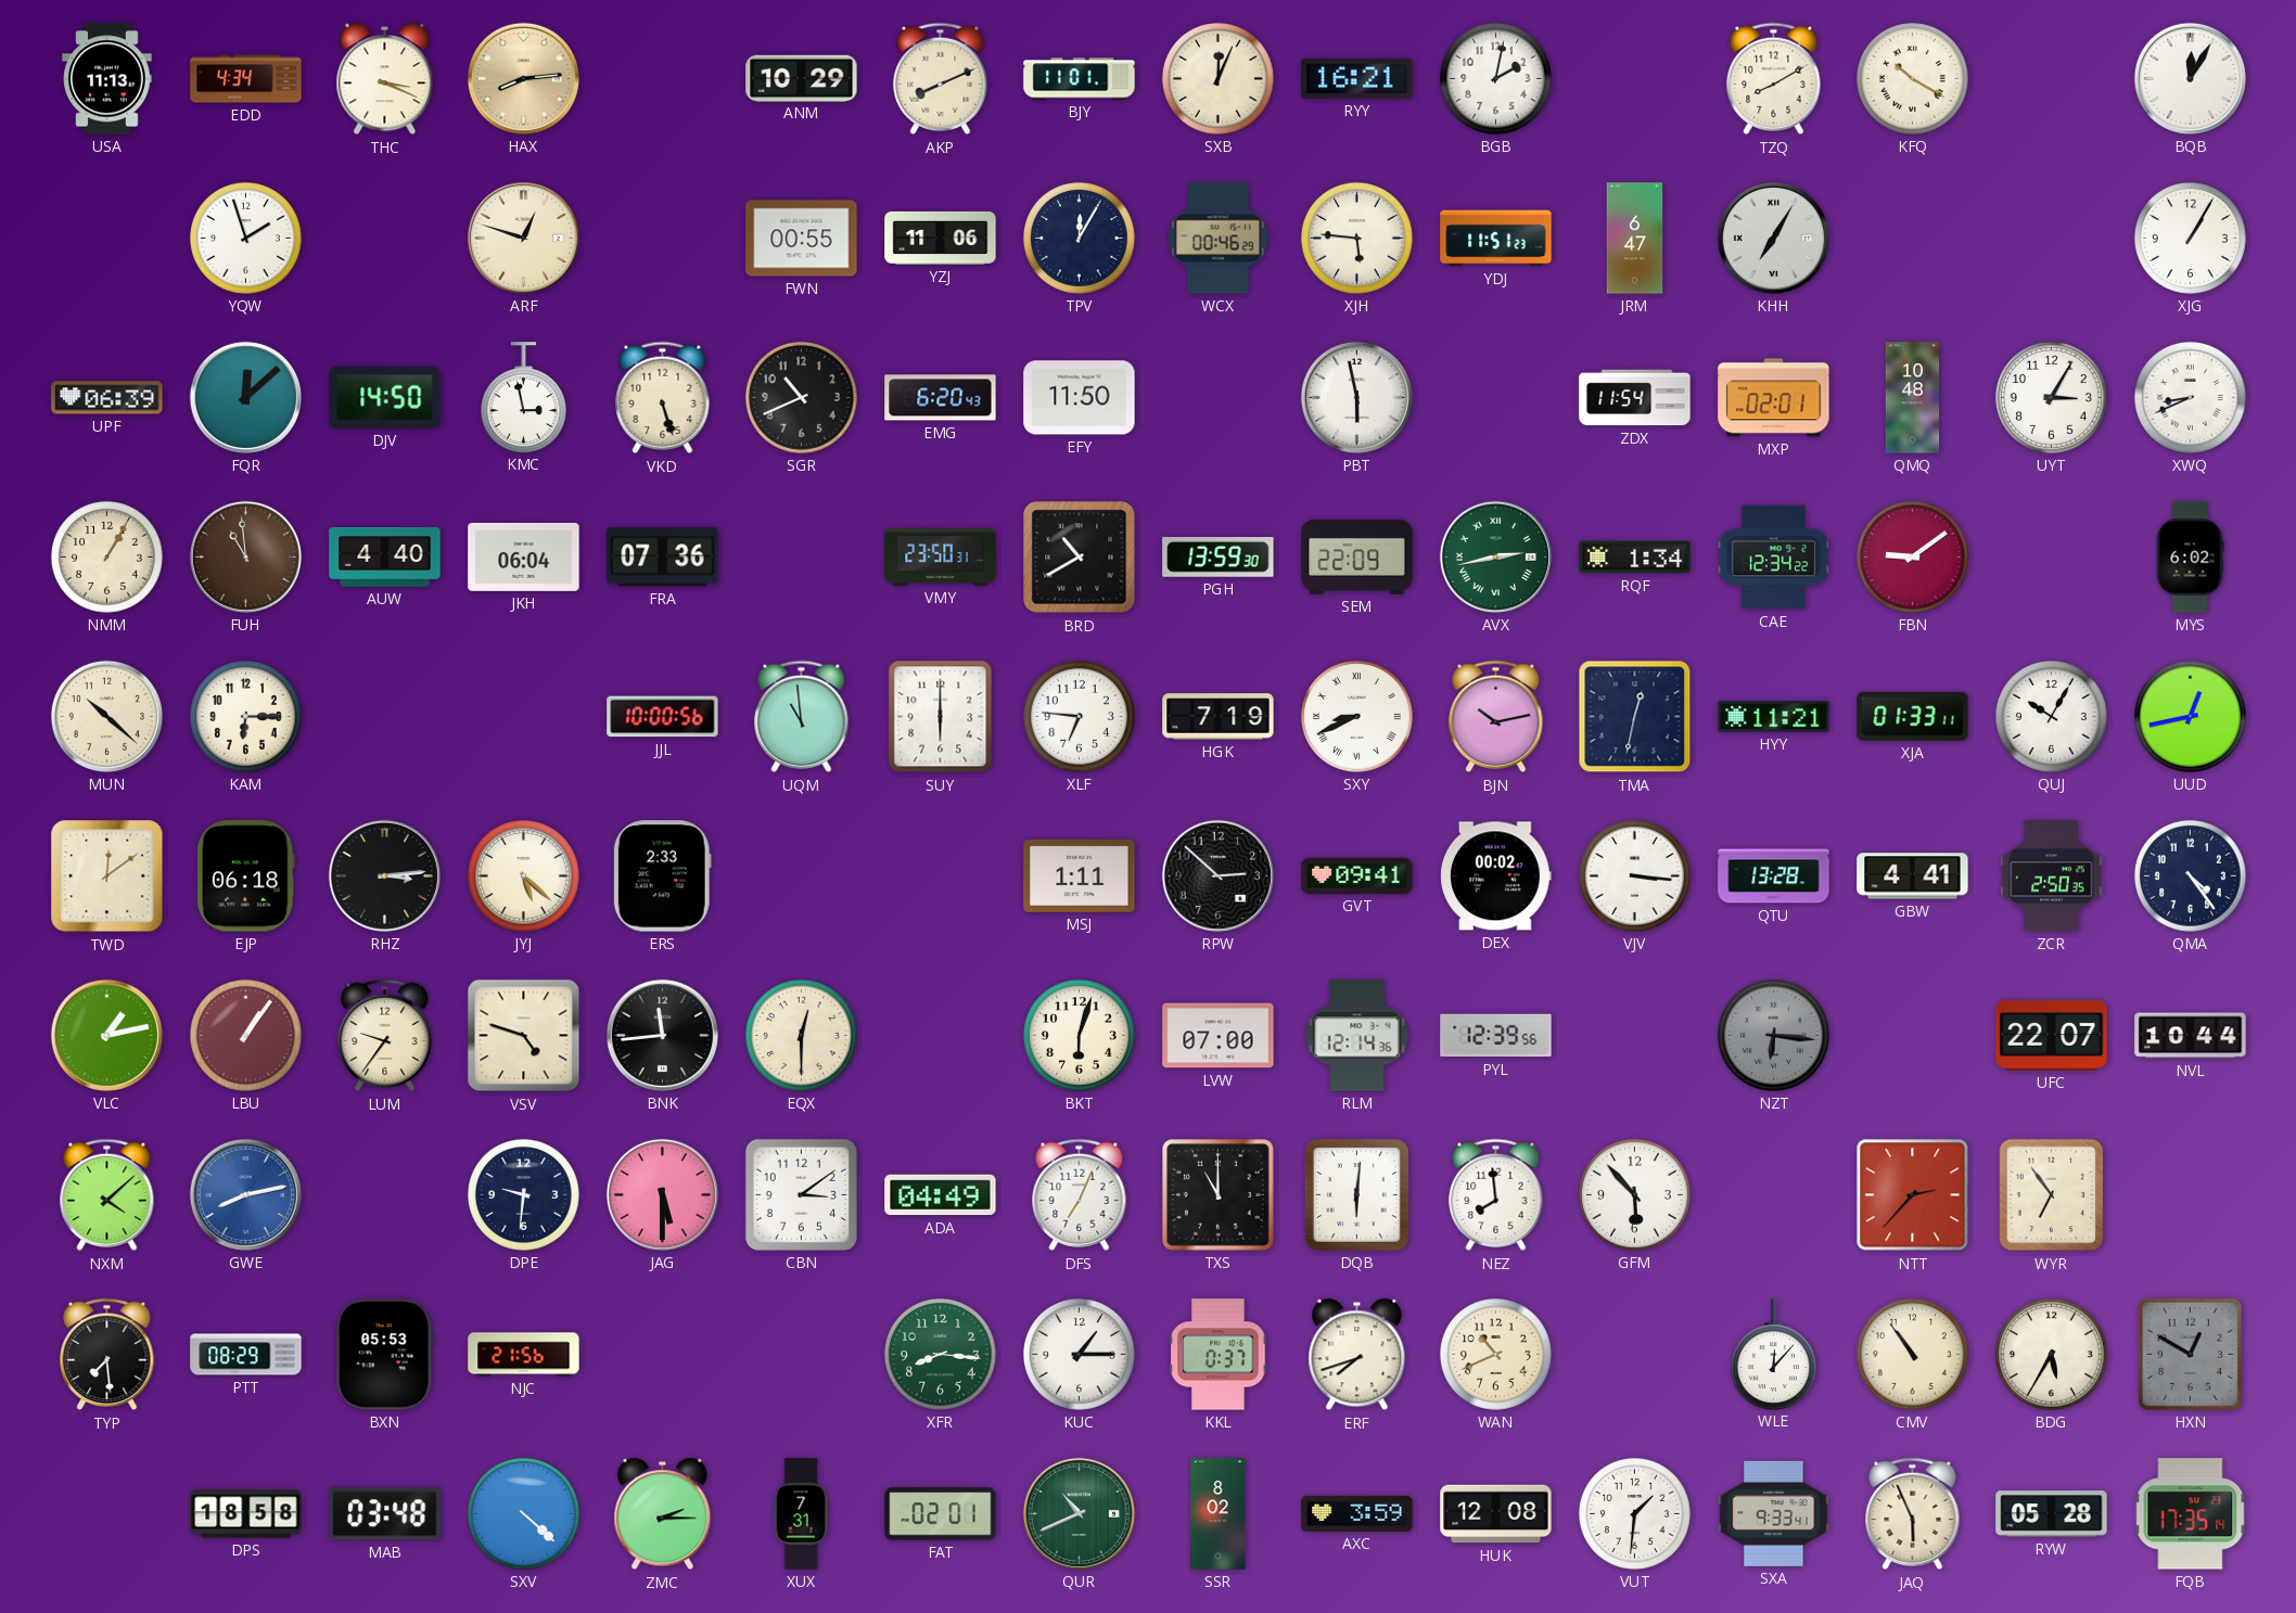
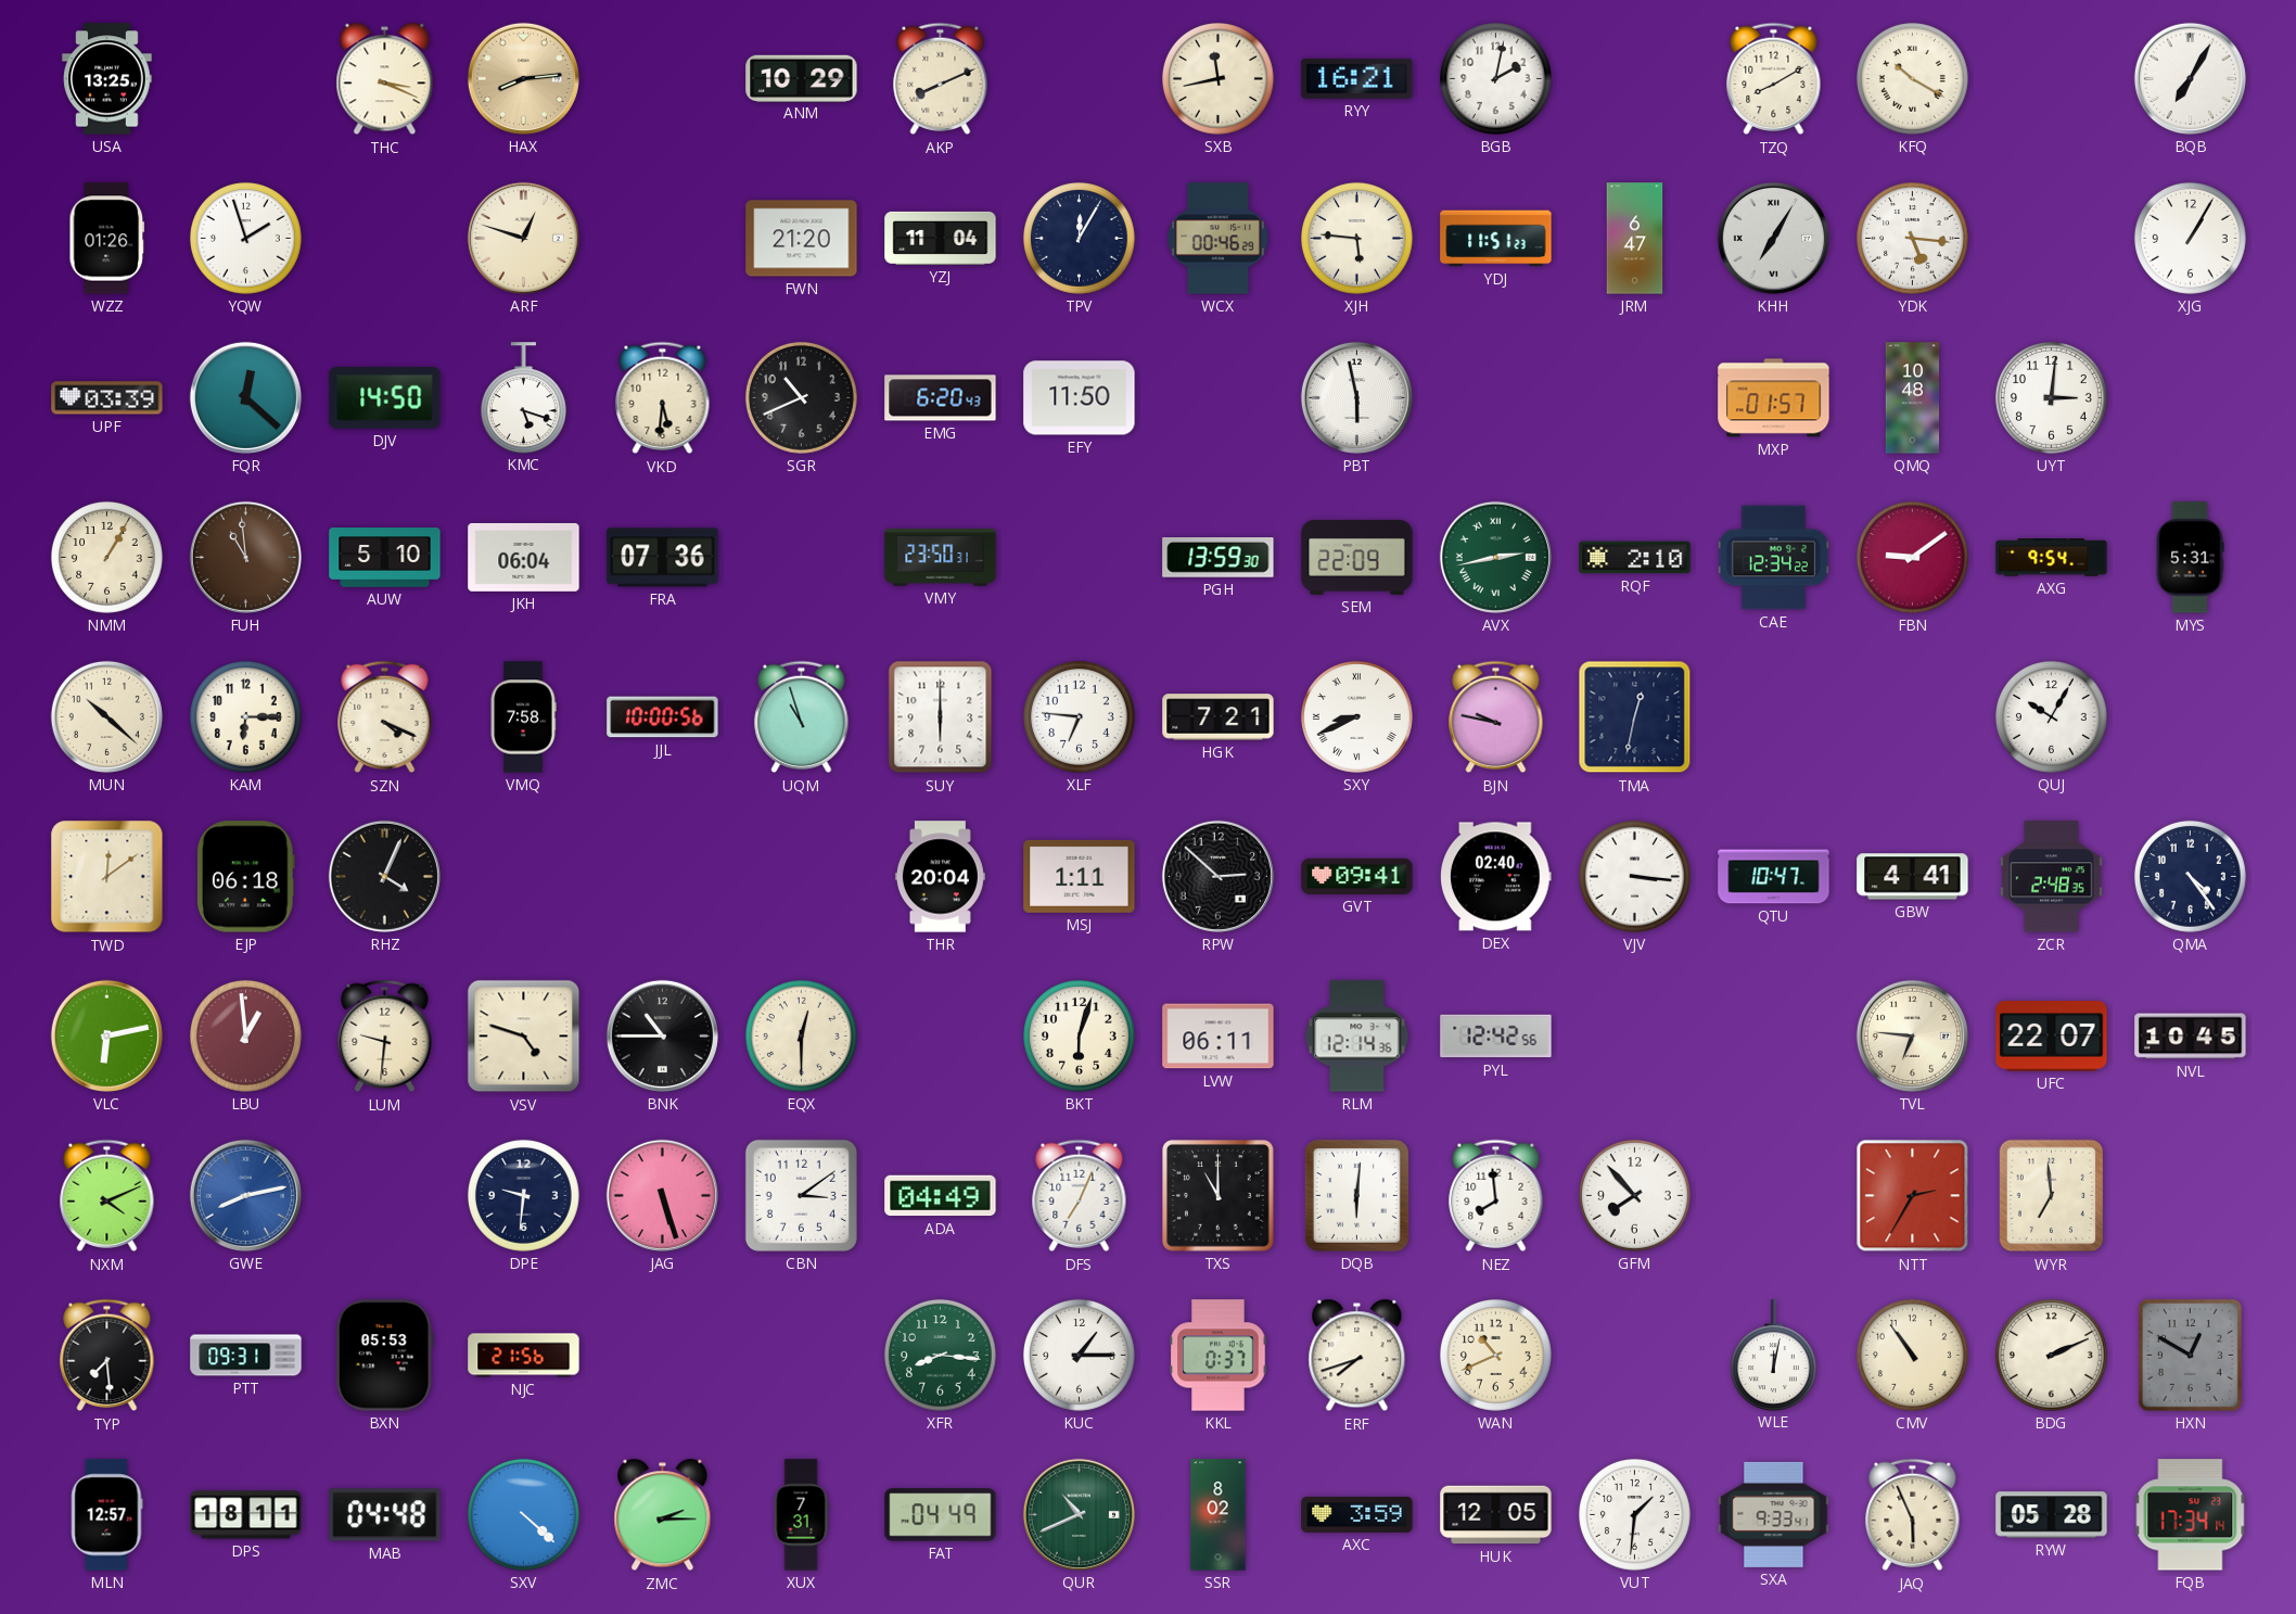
USA: 11:13 -> 13:25
EDD: 4:34 -> none
BJY: 11:01 -> none
SXB: 12:04 -> 11:43
BQB: 12:05 -> 7:05
WZZ: none -> 01:26
FWN: 00:55 -> 21:20
YZJ: 11:06 -> 11:04
YDK: none -> 5:16
UPF: 06:39 -> 03:39
FQR: 12:08 -> 12:22
KMC: 2:58 -> 5:18
VKD: 5:27 -> 5:31
ZDX: 11:54 -> none
MXP: 02:01 -> 01:57
UYT: 3:05 -> 3:01
XWQ: 8:41 -> none
AUW: 4:40 -> 5:10
BRD: 10:40 -> none
RQF: 1:34 -> 2:10
AXG: none -> 9:54
MYS: 6:02 -> 5:31
SZN: none -> 4:19
VMQ: none -> 7:58
UQM: 10:59 -> 10:57
HGK: 7:19 -> 7:21
BJN: 10:13 -> 9:47
HYY: 11:21 -> none
XJA: 01:33 -> none
UUD: 12:43 -> none
RHZ: 3:14 -> 4:04
JYJ: 5:22 -> none
ERS: 2:33 -> none
THR: none -> 20:04
DEX: 00:02 -> 02:40
QTU: 13:28 -> 10:47
ZCR: 2:50 -> 2:48
VLC: 1:13 -> 6:13
LBU: 1:06 -> 12:59
LUM: 9:36 -> 9:31
BNK: 11:44 -> 10:45
LVW: 07:00 -> 06:11
PYL: 12:39 -> 12:42
NZT: 6:16 -> none
TVL: none -> 6:46
NVL: 10:44 -> 10:45
NXM: 4:08 -> 4:11
JAG: 5:30 -> 5:27
GFM: 5:53 -> 7:53
NTT: 2:37 -> 2:35
WYR: 6:54 -> 6:59
PTT: 08:29 -> 09:31
WLE: 12:07 -> 12:02
BDG: 5:35 -> 2:11
MLN: none -> 12:57
DPS: 18:58 -> 18:11
MAB: 03:48 -> 04:48
FAT: 02:01 -> 04:49
HUK: 12:08 -> 12:05
FQB: 17:35 -> 17:34
